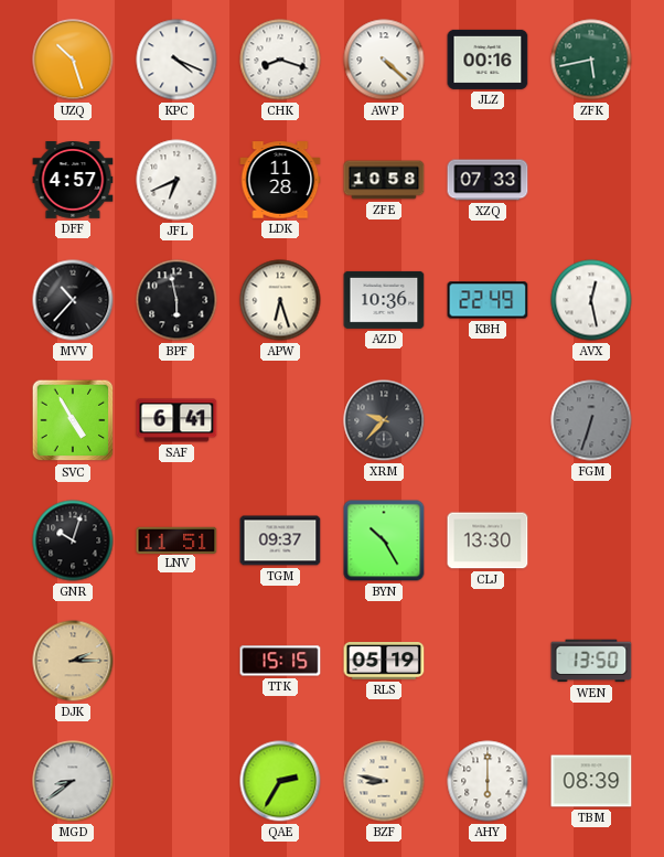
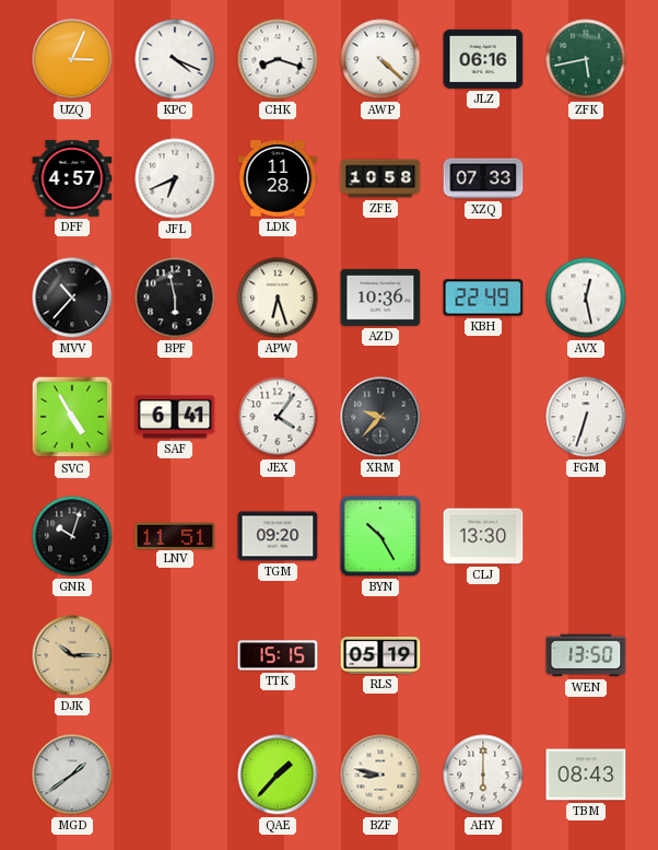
UZQ: 10:27 -> 3:04
JLZ: 00:16 -> 06:16
JEX: none -> 4:06
FGM dial: grey -> white
TGM: 09:37 -> 09:20
DJK: 2:15 -> 10:15
MGD: 8:39 -> 1:39
QAE: 2:35 -> 1:37
TBM: 08:39 -> 08:43
